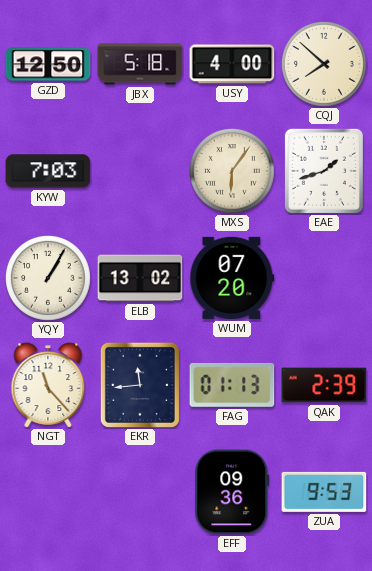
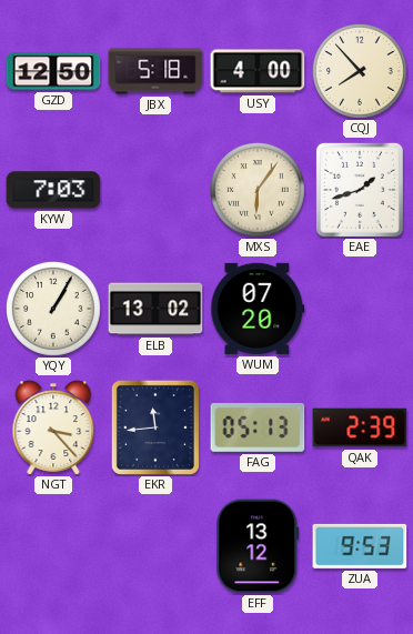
CQJ: 7:52 -> 7:53
NGT: 11:23 -> 3:23
FAG: 01:13 -> 05:13
EFF: 09:36 -> 13:12
